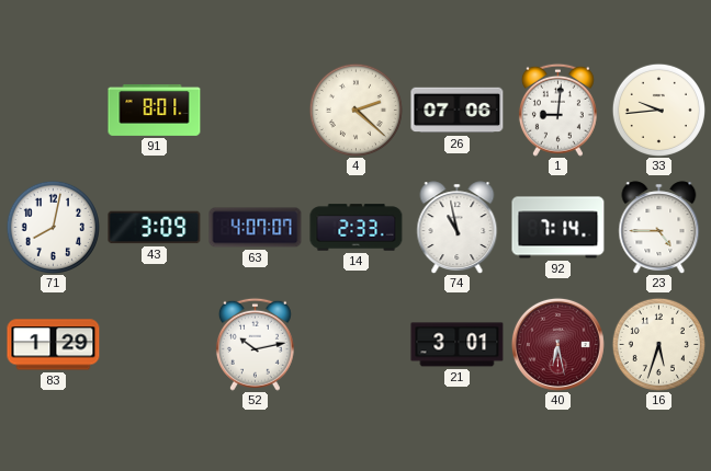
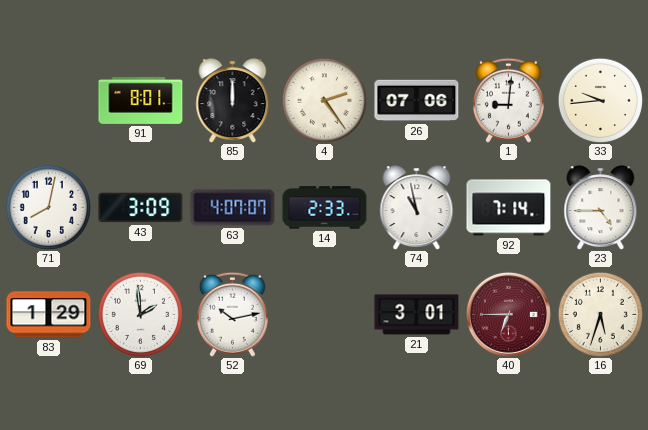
85: none -> 12:00
4: 2:22 -> 2:24
69: none -> 1:59
40: 6:28 -> 6:45
